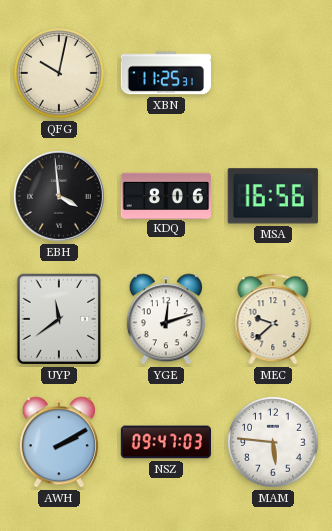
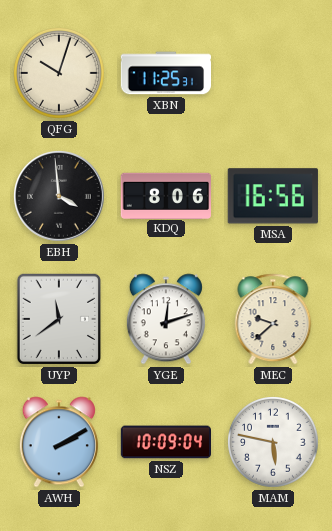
QFG: 10:02 -> 10:03
NSZ: 09:47 -> 10:09
MAM: 5:46 -> 5:47
